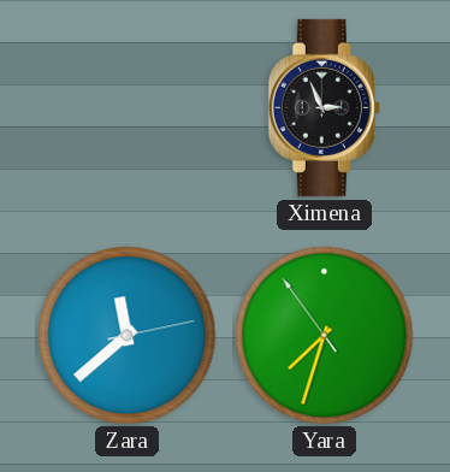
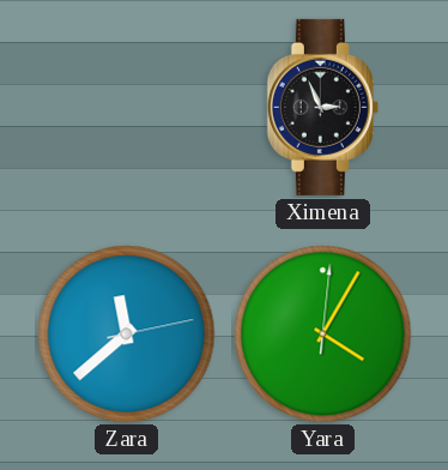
Yara: 7:32 -> 4:05
